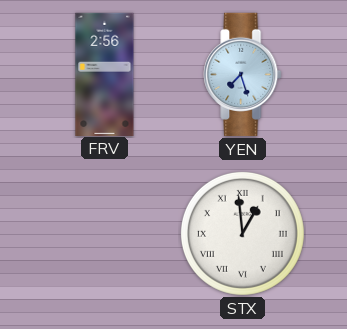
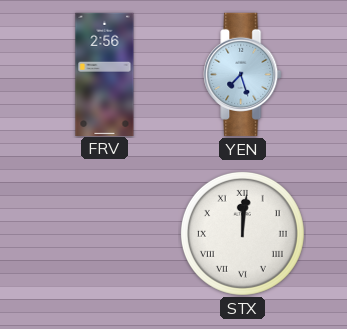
STX: 12:59 -> 12:01
